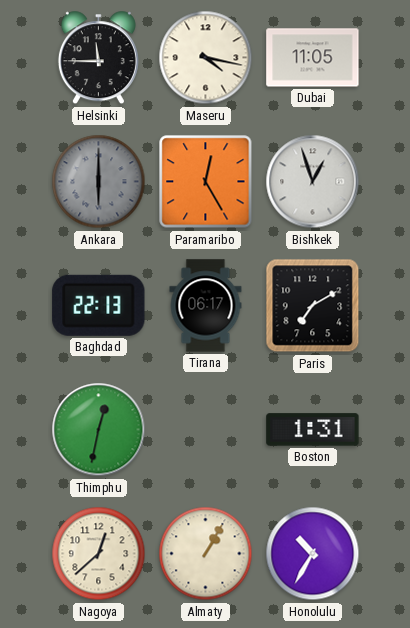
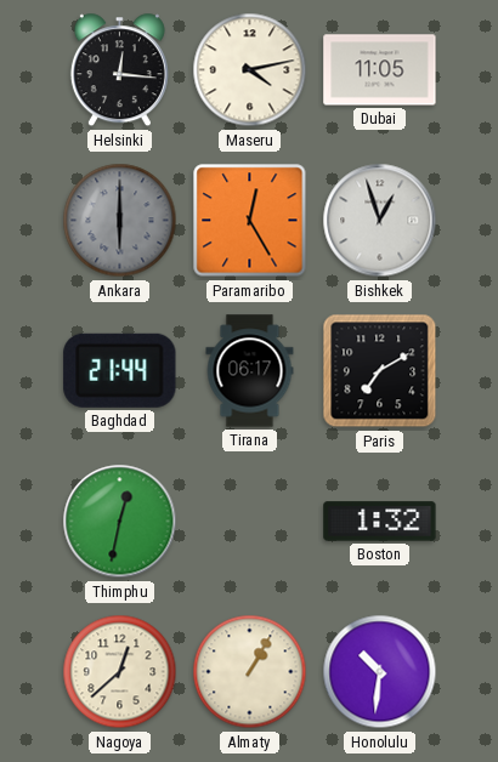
Helsinki: 11:45 -> 12:16
Maseru: 4:17 -> 4:13
Baghdad: 22:13 -> 21:44
Boston: 1:31 -> 1:32
Honolulu: 10:35 -> 10:31
